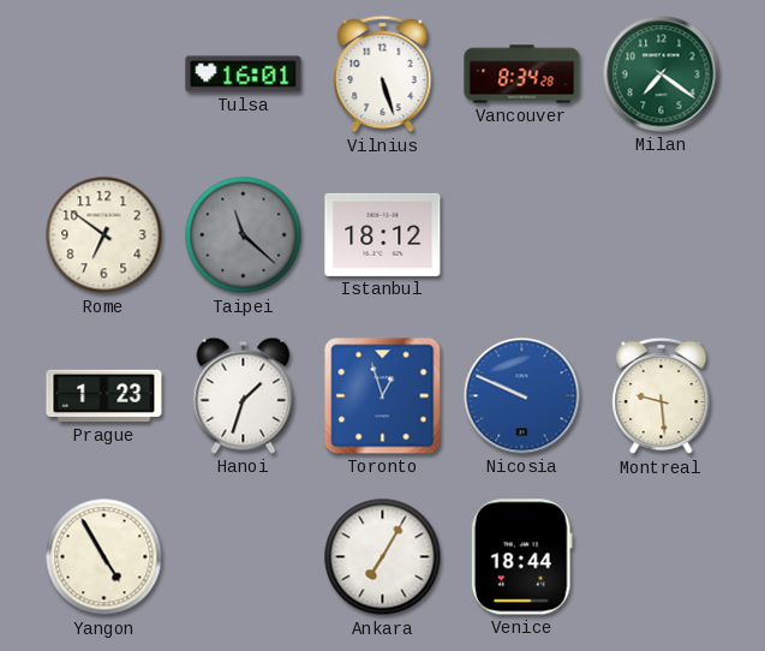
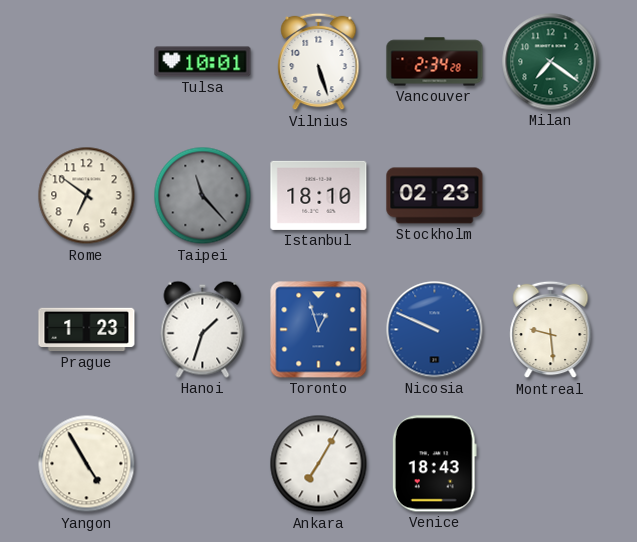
Tulsa: 16:01 -> 10:01
Vancouver: 8:34 -> 2:34
Taipei: 11:22 -> 11:23
Istanbul: 18:12 -> 18:10
Stockholm: none -> 02:23
Venice: 18:44 -> 18:43
